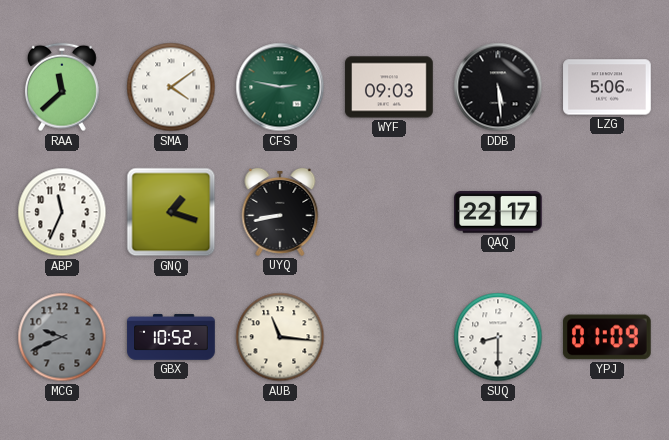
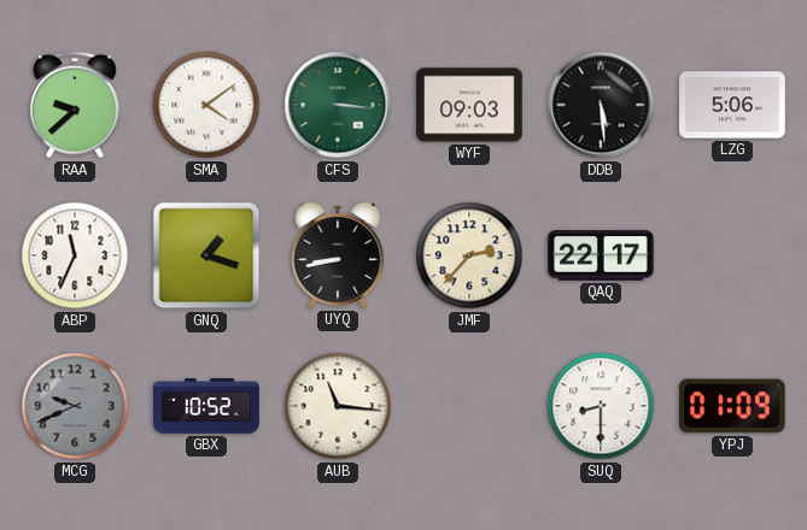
RAA: 11:38 -> 9:38
CFS: 2:47 -> 3:16
JMF: none -> 2:37
